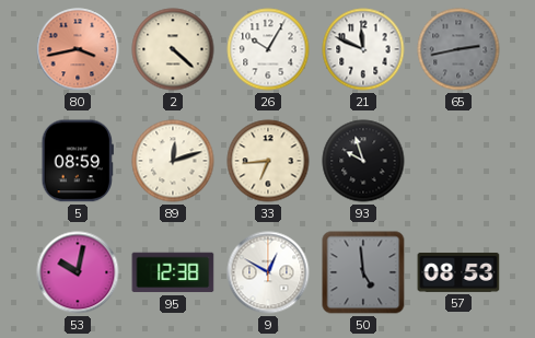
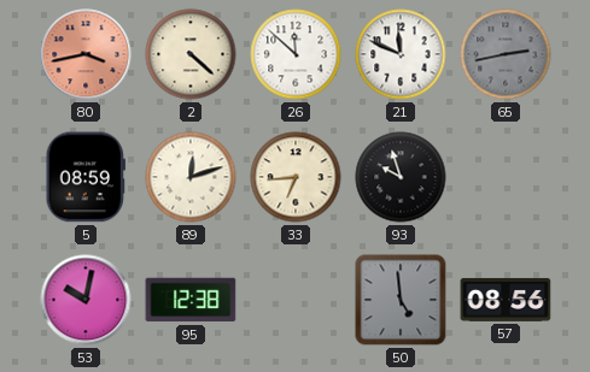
26: 10:05 -> 11:52
9: 12:50 -> none
57: 08:53 -> 08:56
